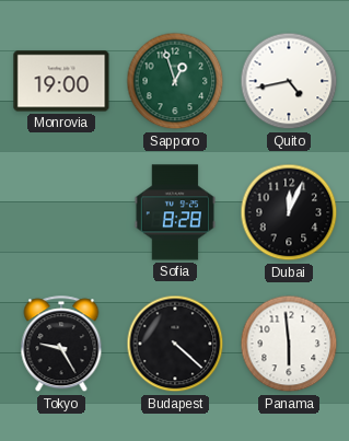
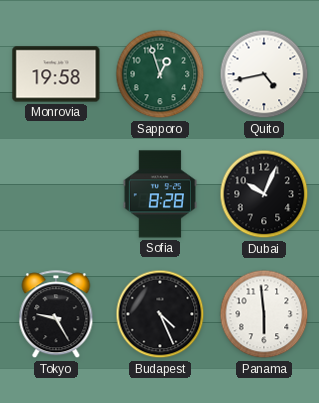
Monrovia: 19:00 -> 19:58
Dubai: 12:04 -> 10:04
Budapest: 4:22 -> 4:26
